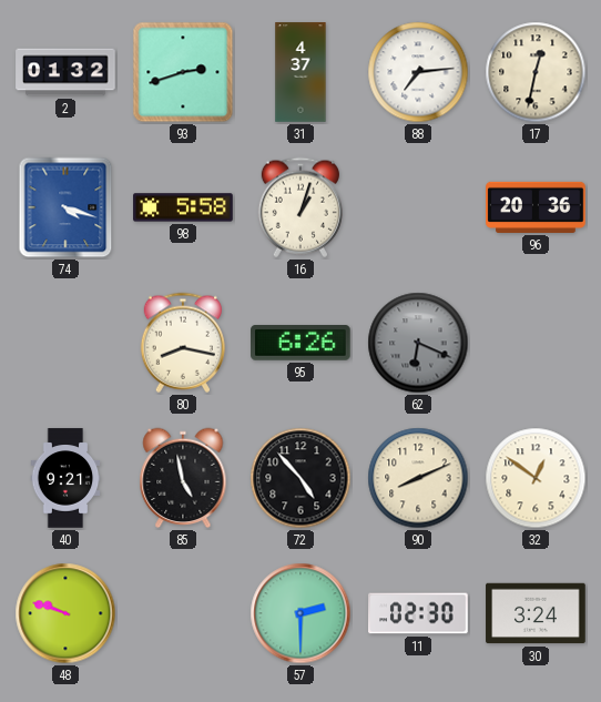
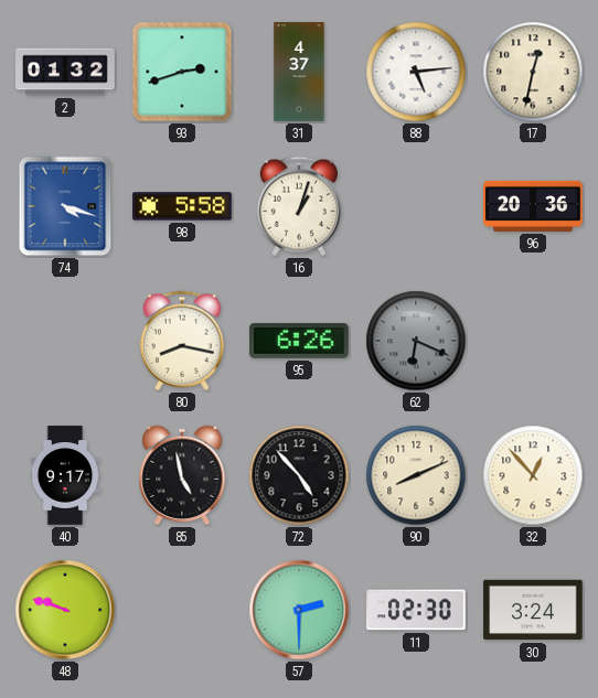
88: 7:14 -> 5:14
40: 9:21 -> 9:17
32: 12:51 -> 12:53
